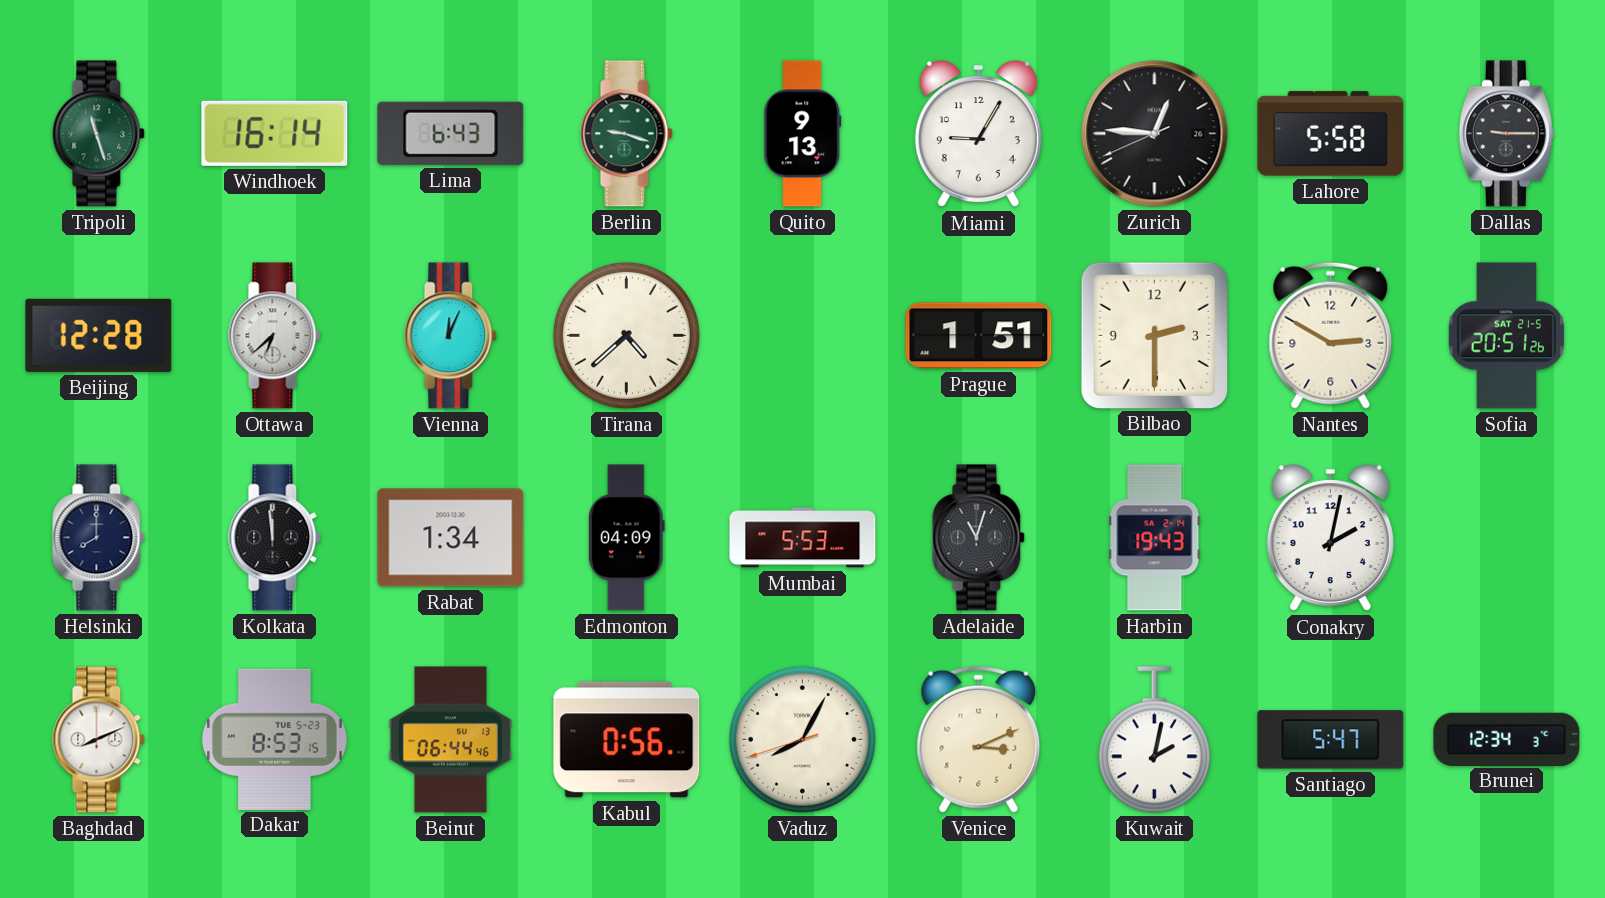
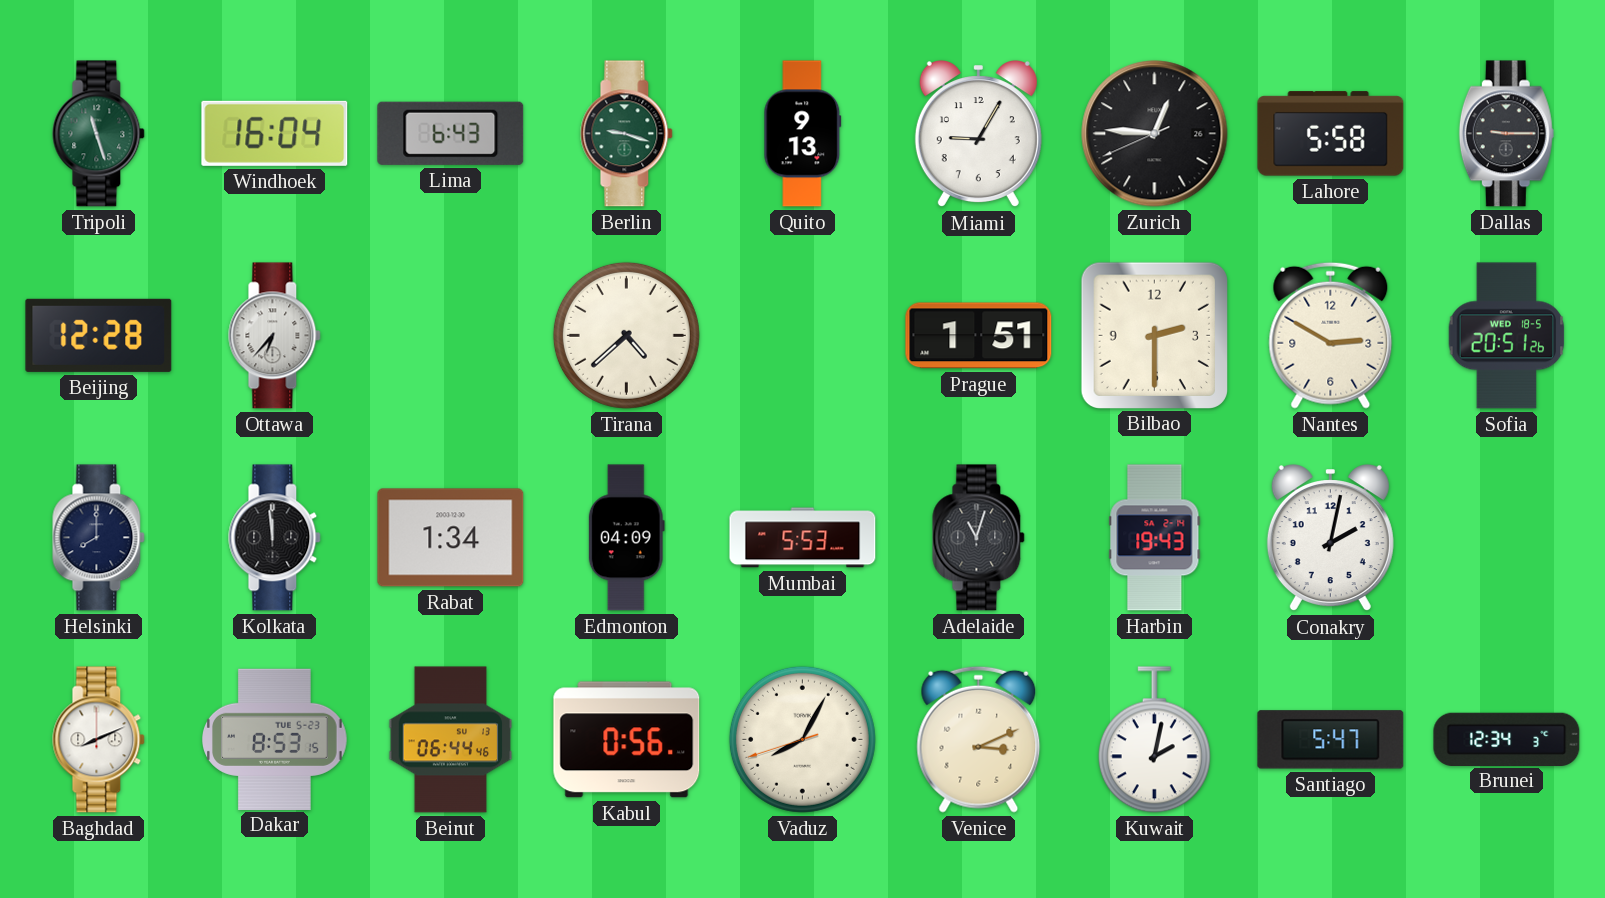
Windhoek: 16:14 -> 16:04
Ottawa: 6:38 -> 6:37
Vienna: 12:04 -> none
Sofia date: SAT 21-5 -> WED 18-5
